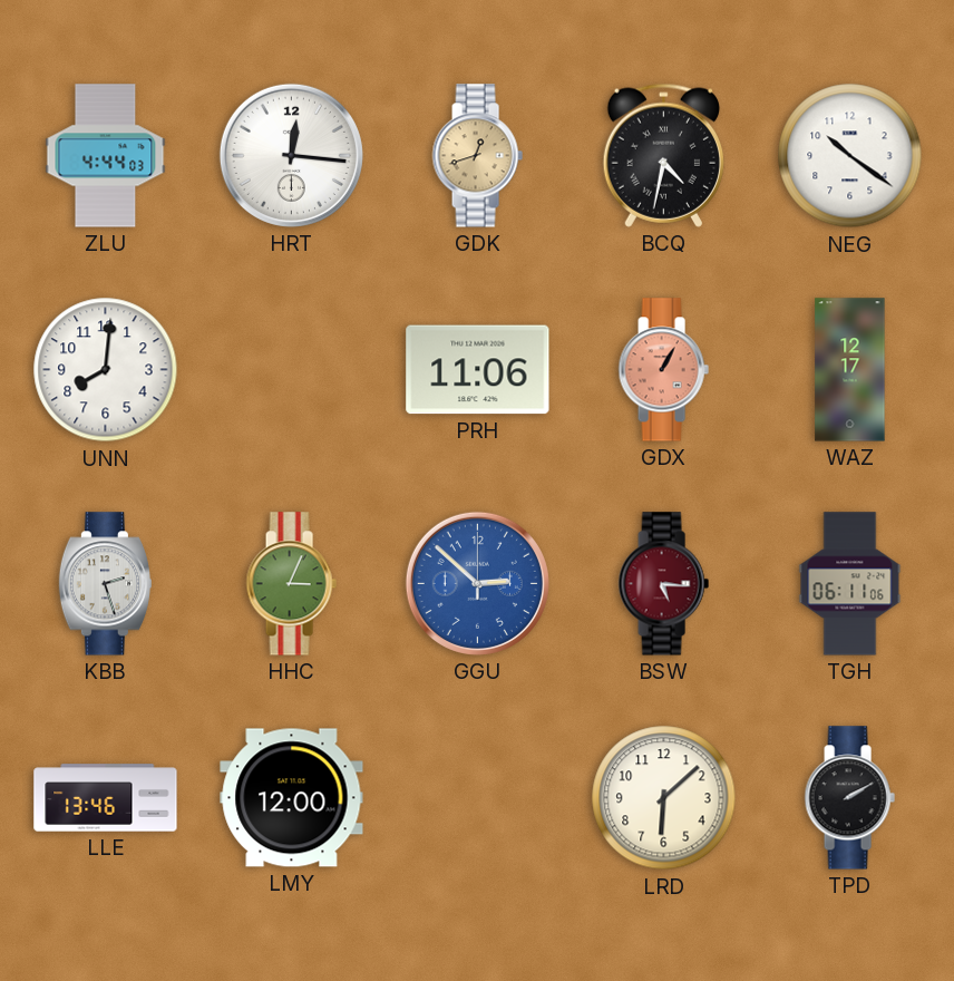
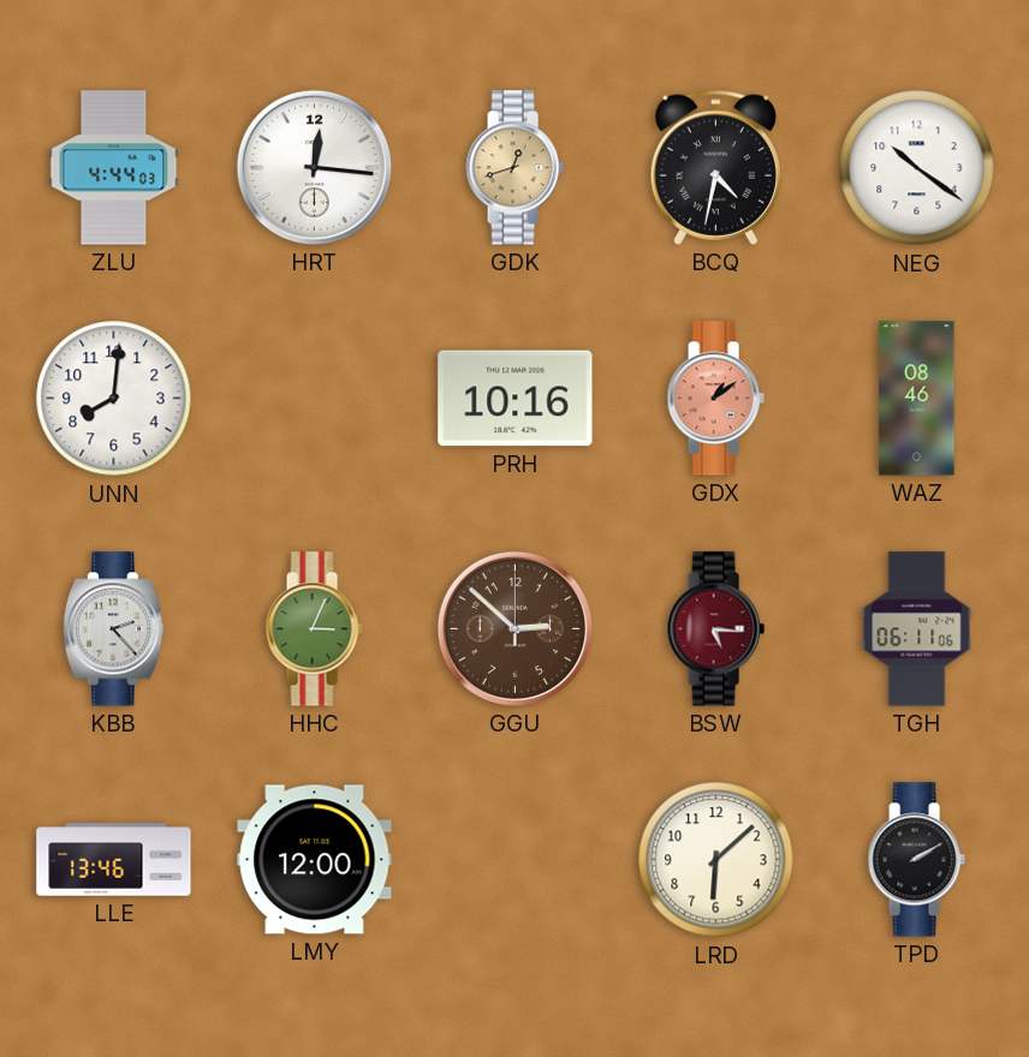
PRH: 11:06 -> 10:16
GDX: 1:05 -> 1:09
WAZ: 12:17 -> 08:46
KBB: 2:27 -> 2:23
GGU dial: blue -> brown
